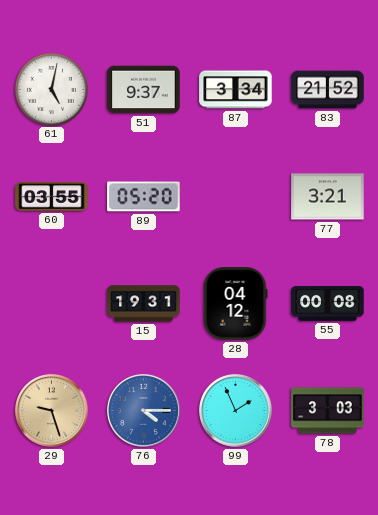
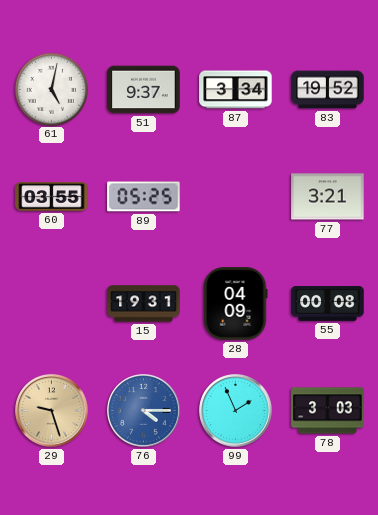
83: 21:52 -> 19:52
89: 05:20 -> 05:25
28: 04:12 -> 04:09
